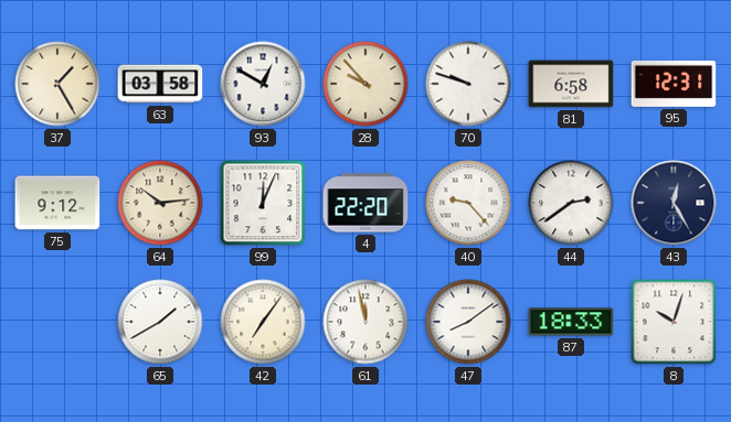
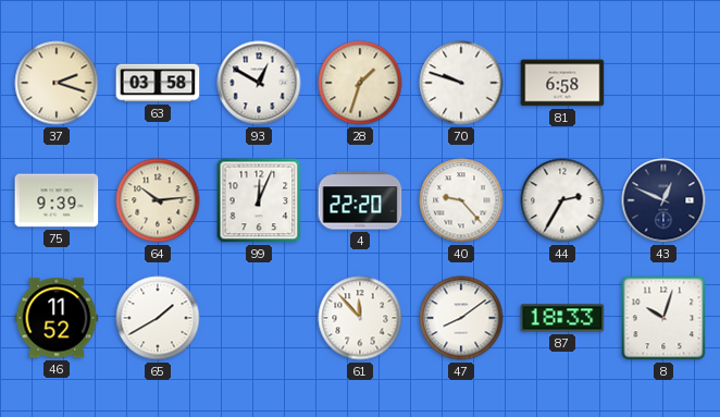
37: 1:25 -> 2:18
28: 9:53 -> 1:33
95: 12:31 -> none
75: 9:12 -> 9:39
44: 2:39 -> 2:35
43: 12:25 -> 12:49
46: none -> 11:52
42: 7:06 -> none
61: 11:58 -> 11:53
